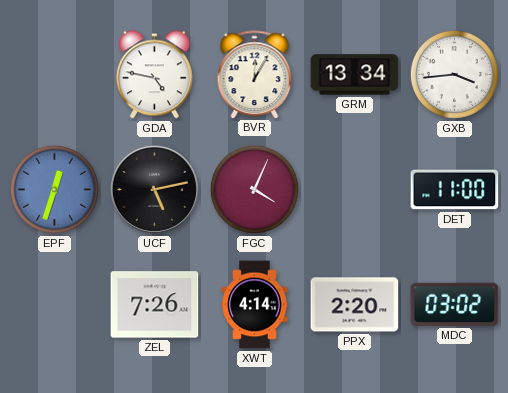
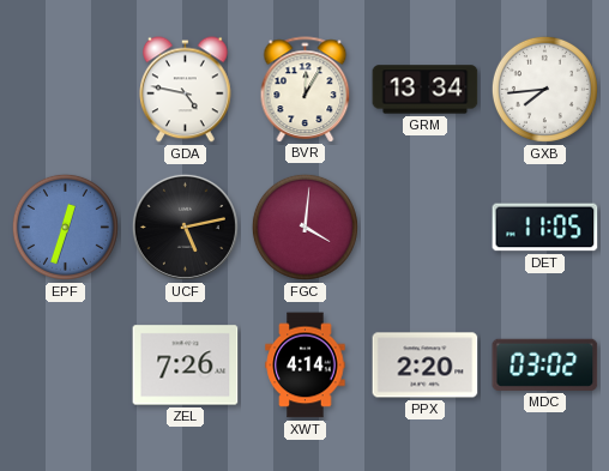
GXB: 3:44 -> 7:44
FGC: 4:04 -> 4:01
DET: 11:00 -> 11:05
